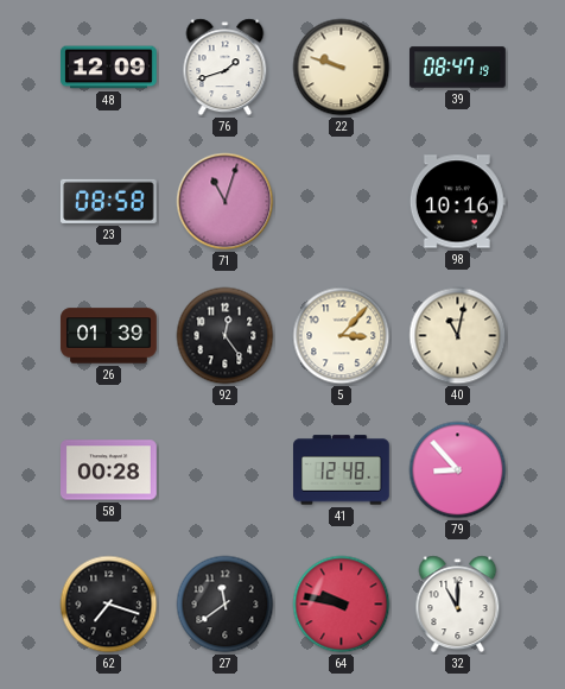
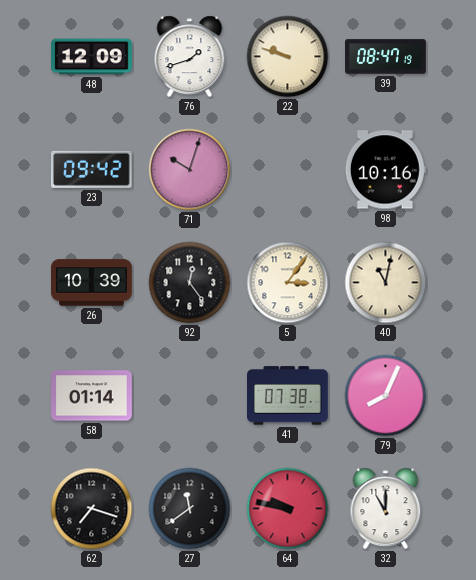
23: 08:58 -> 09:42
71: 11:03 -> 10:03
26: 01:39 -> 10:39
5: 3:07 -> 3:06
58: 00:28 -> 01:14
41: 12:48 -> 07:38
79: 8:53 -> 8:04
